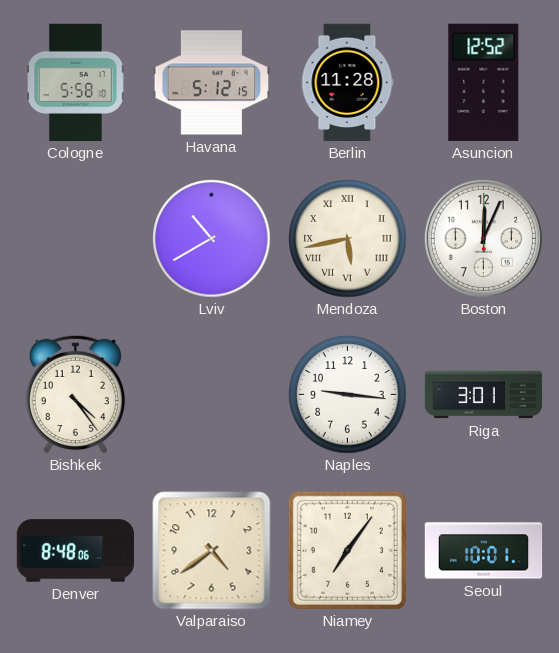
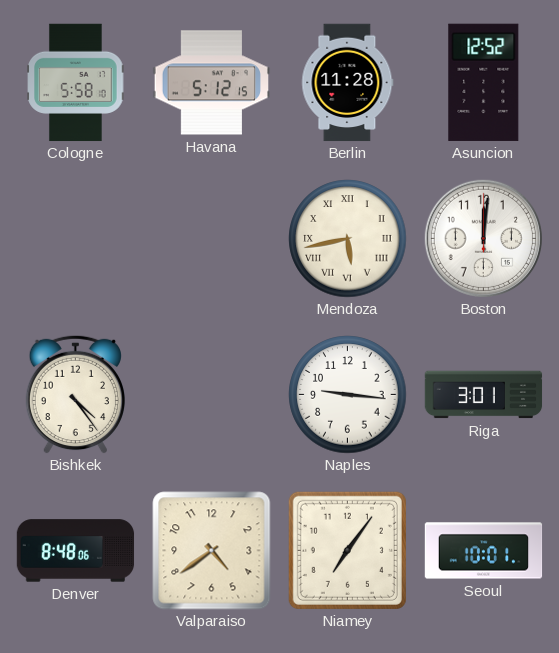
Lviv: 10:40 -> none
Boston: 12:04 -> 12:01
